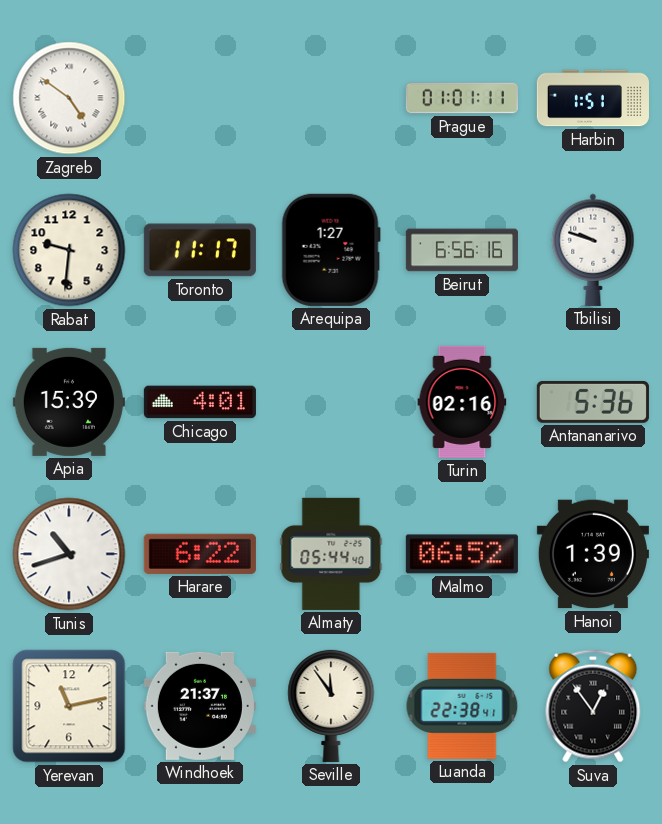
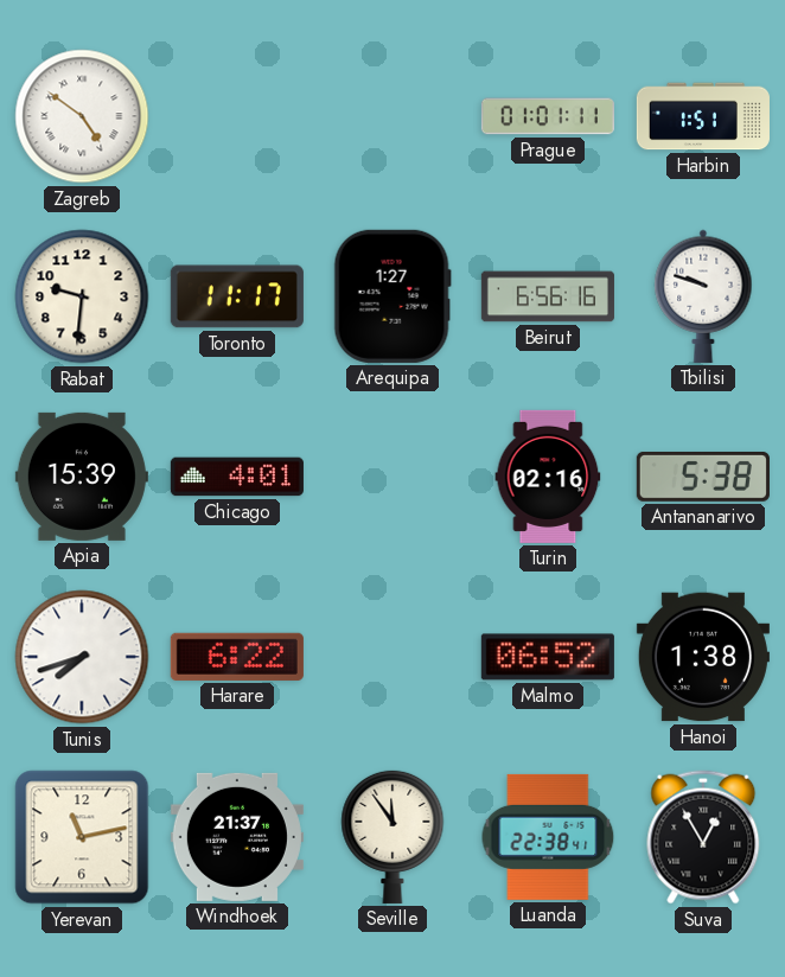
Antananarivo: 5:36 -> 5:38
Tunis: 10:42 -> 7:42
Almaty: 05:44 -> none
Hanoi: 1:39 -> 1:38
Suva: 12:54 -> 12:55
